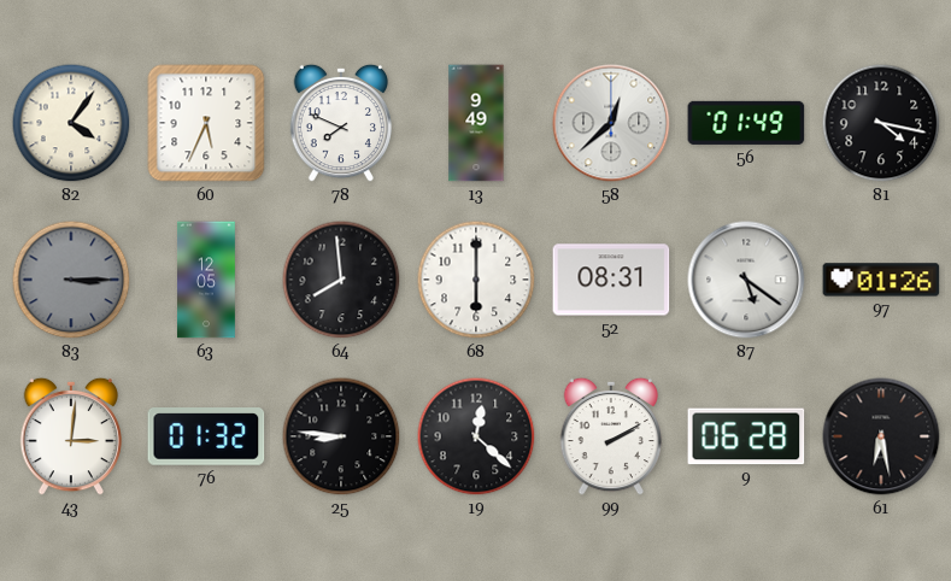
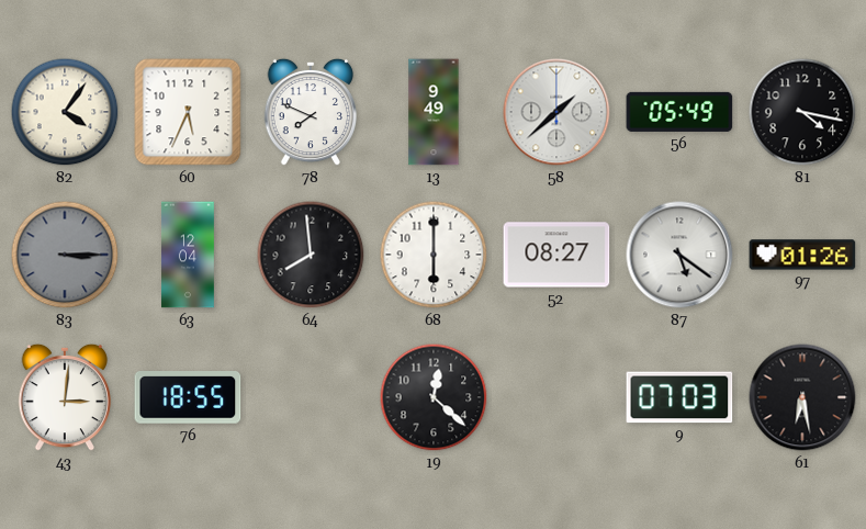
58: 12:38 -> 1:38
56: 01:49 -> 05:49
63: 12:05 -> 12:04
52: 08:31 -> 08:27
76: 01:32 -> 18:55
25: 8:46 -> none
99: 2:10 -> none
9: 06:28 -> 07:03
